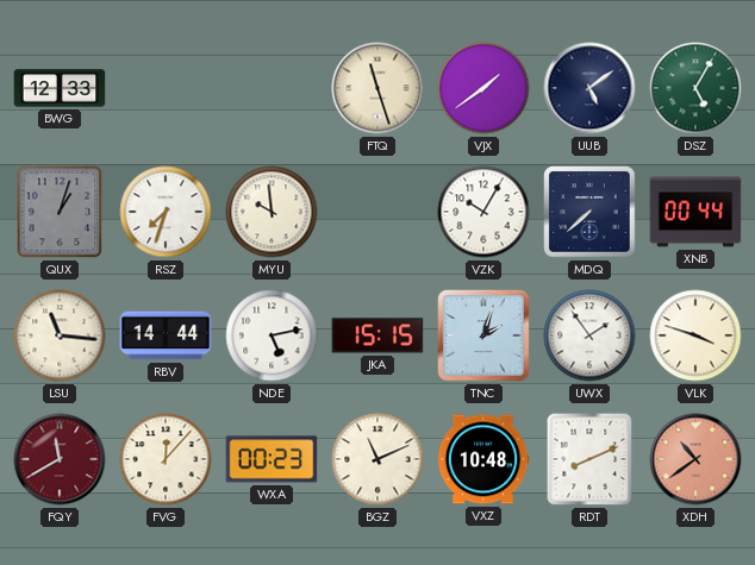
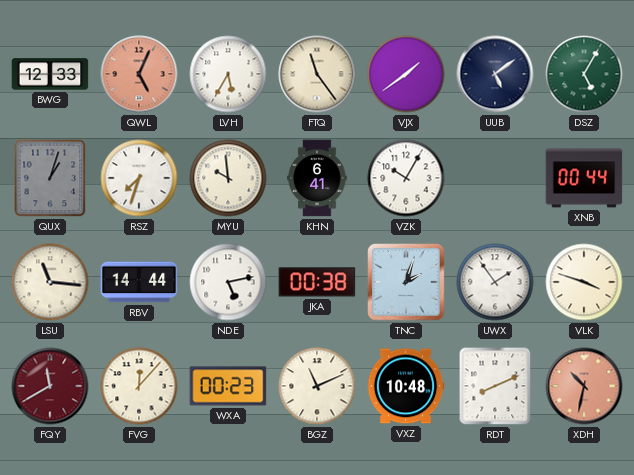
QWL: none -> 5:04
LVH: none -> 5:35
FTQ: 11:27 -> 11:24
KHN: none -> 6:41
MDQ: 7:38 -> none
JKA: 15:15 -> 00:38
XDH: 10:39 -> 10:32
